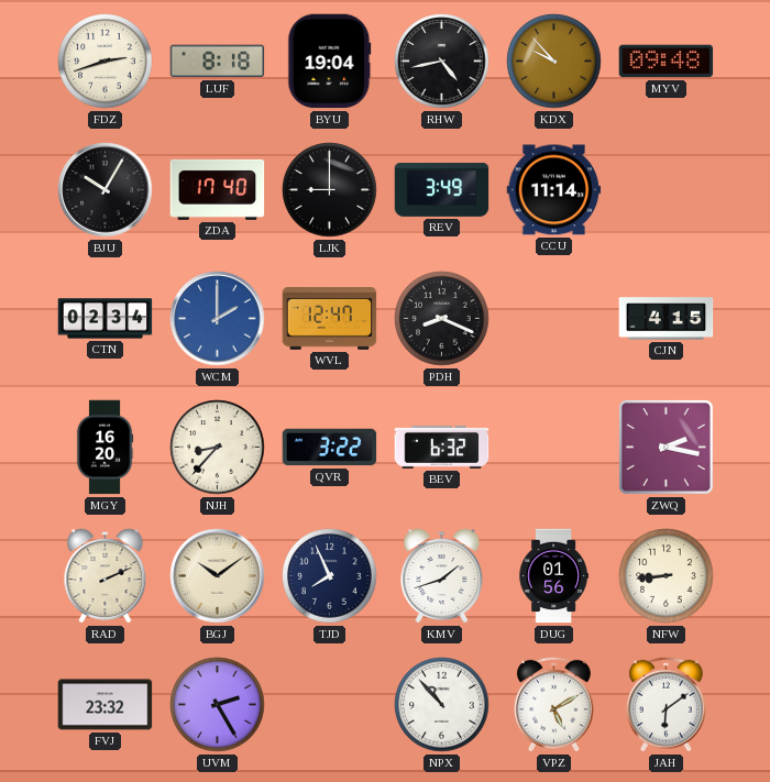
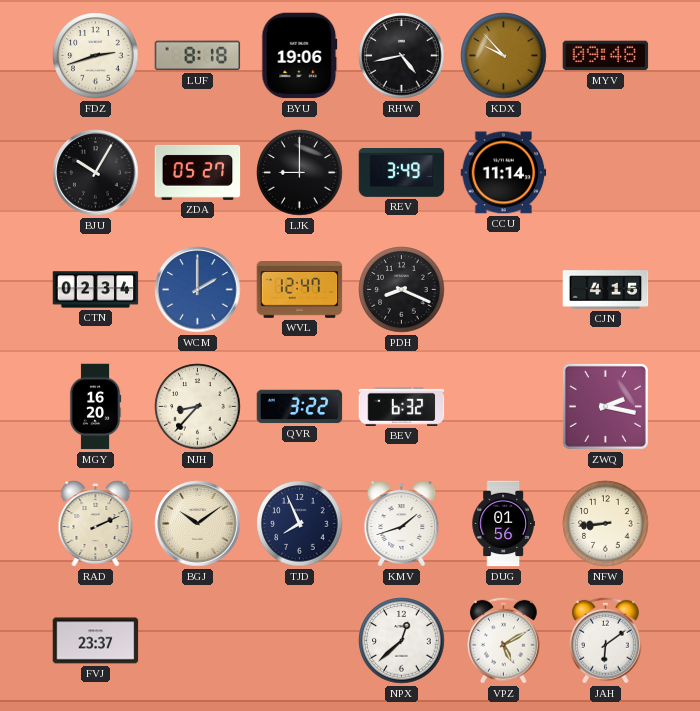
BYU: 19:04 -> 19:06
ZDA: 17:40 -> 05:27
FVJ: 23:32 -> 23:37
UVM: 2:25 -> none
NPX: 10:53 -> 12:38
